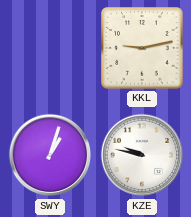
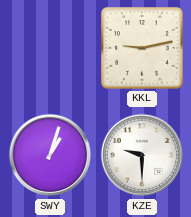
KZE: 9:47 -> 9:30
